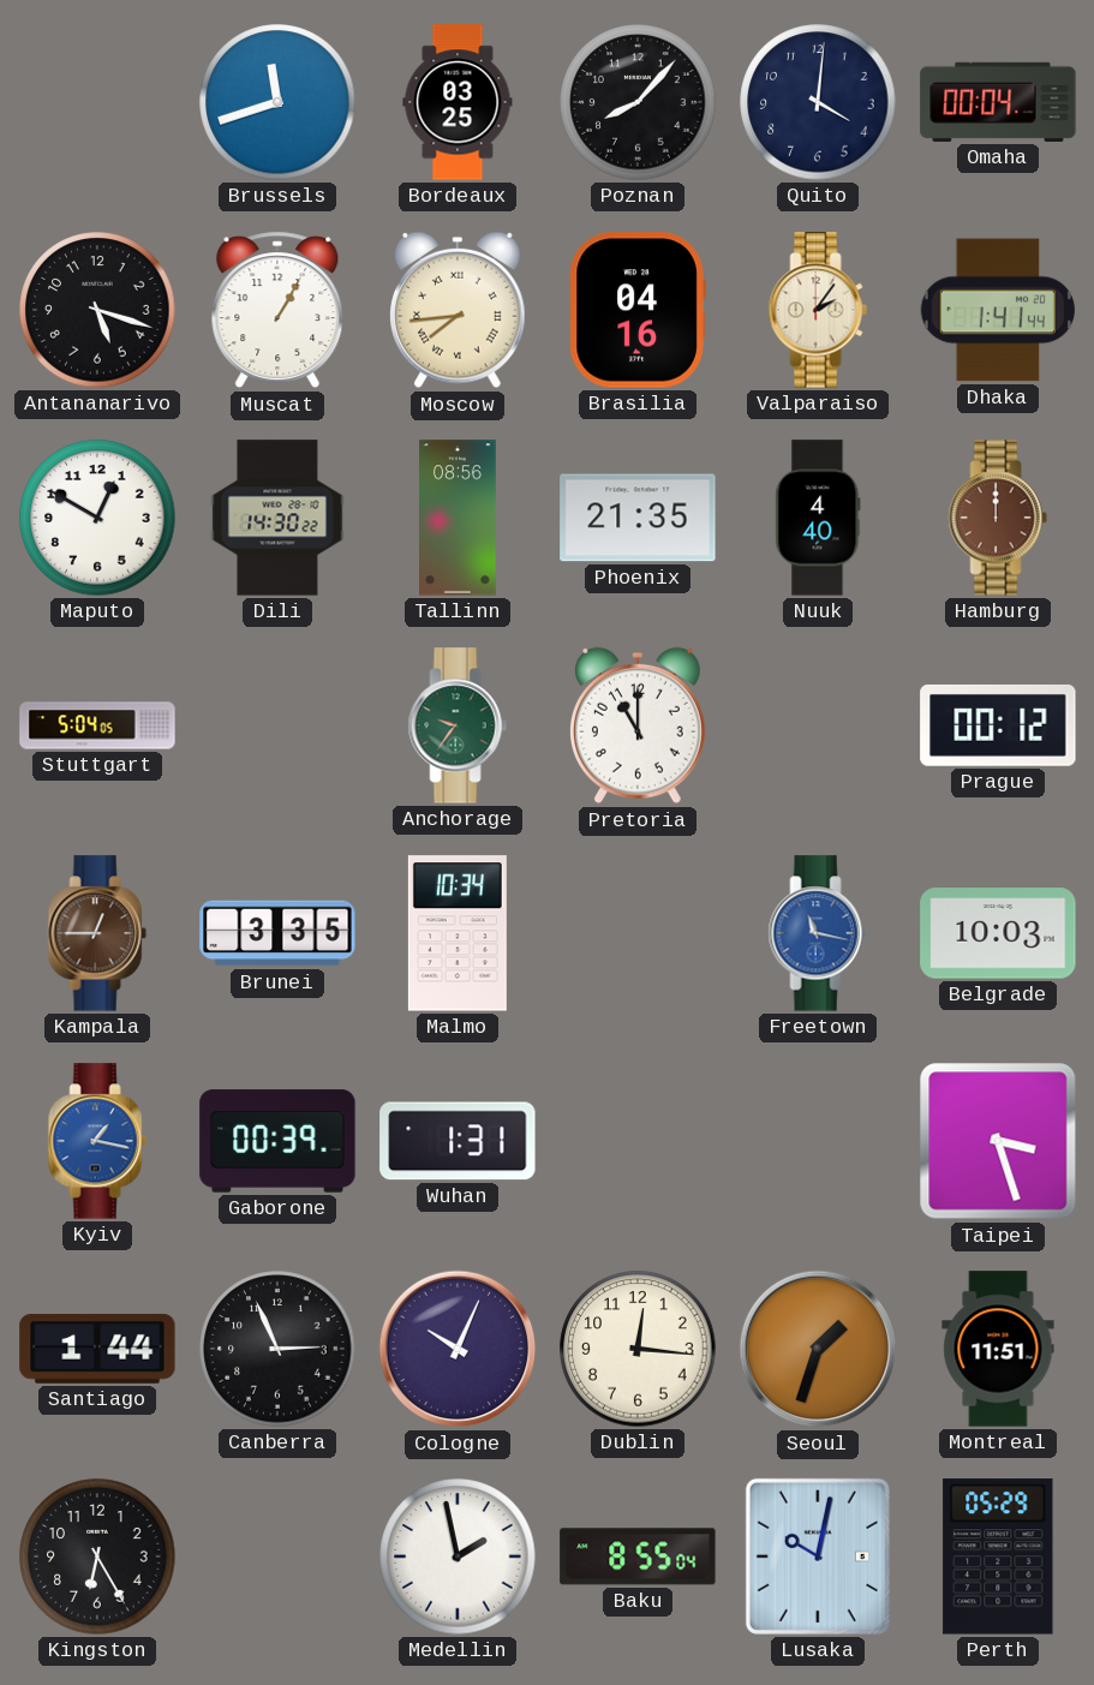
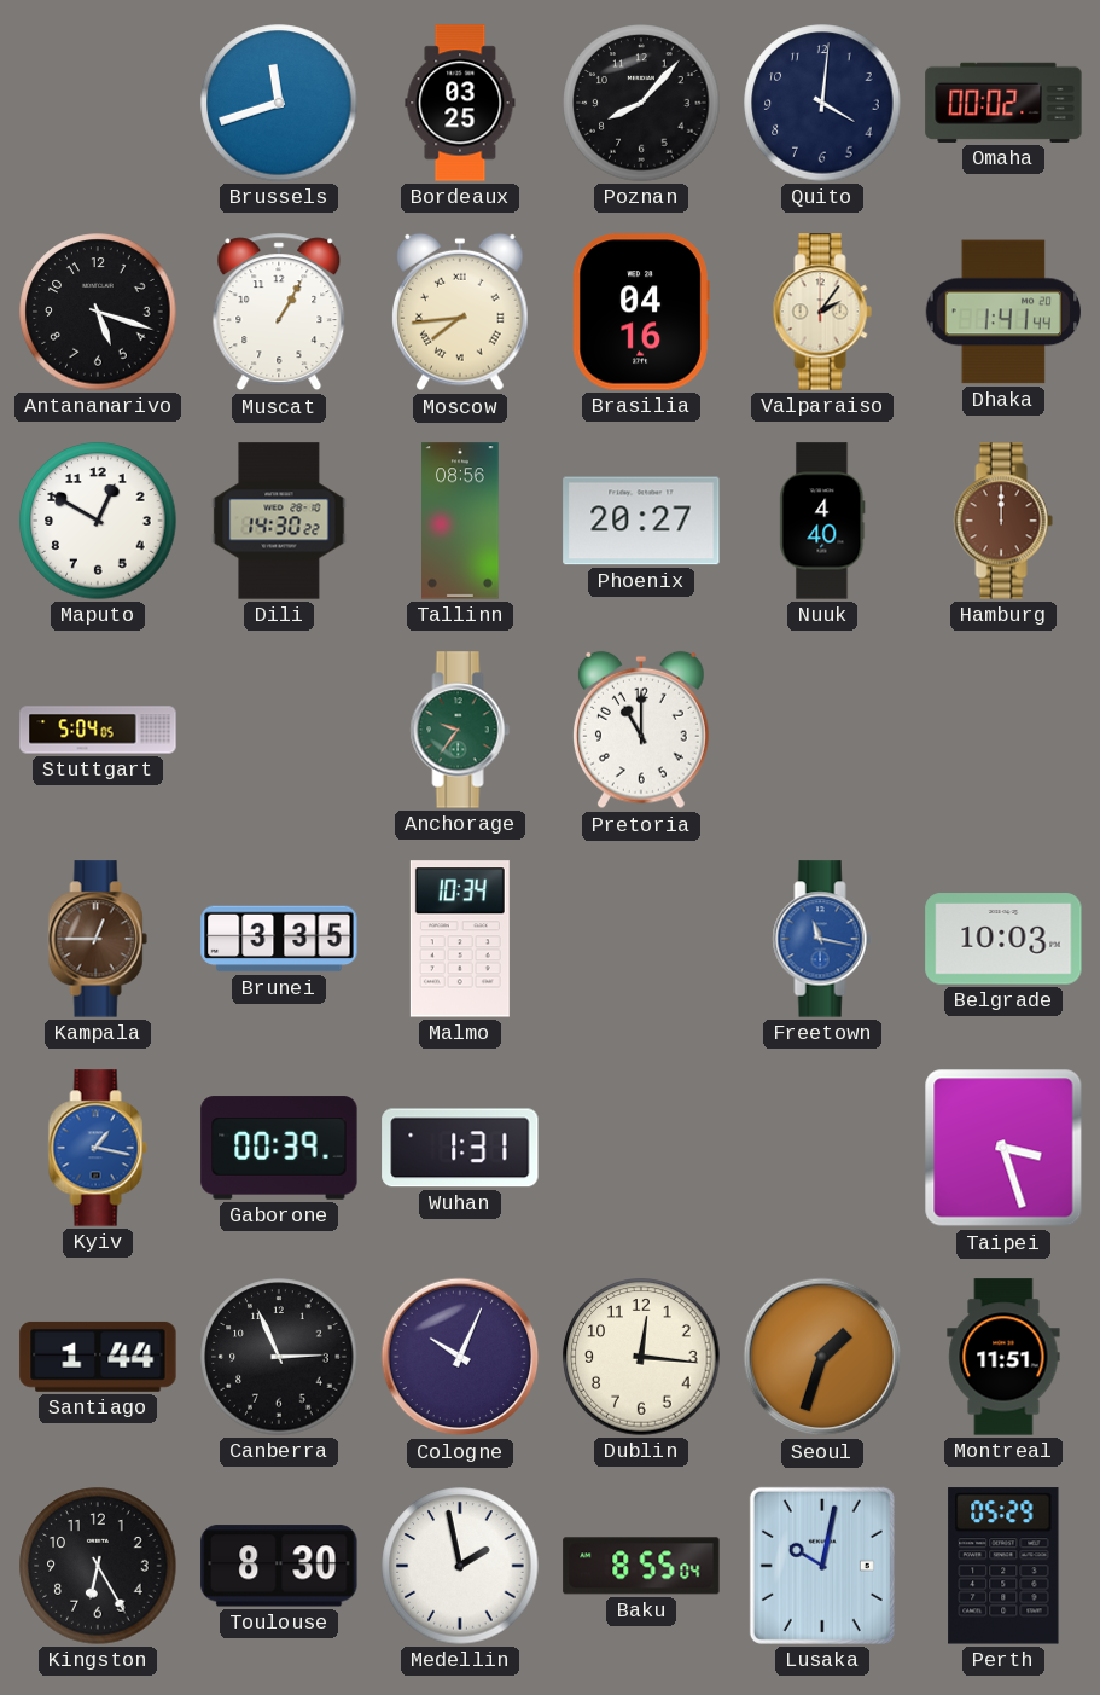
Omaha: 00:04 -> 00:02
Phoenix: 21:35 -> 20:27
Prague: 00:12 -> none
Toulouse: none -> 8:30
